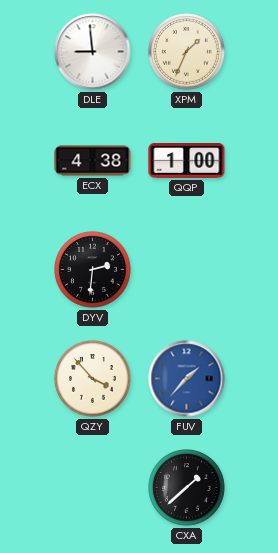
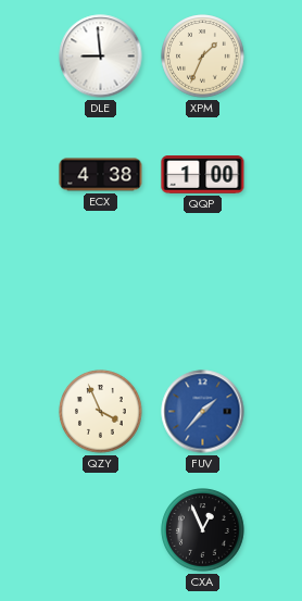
DYV: 2:31 -> none
QZY: 3:53 -> 3:56
CXA: 1:38 -> 12:56
